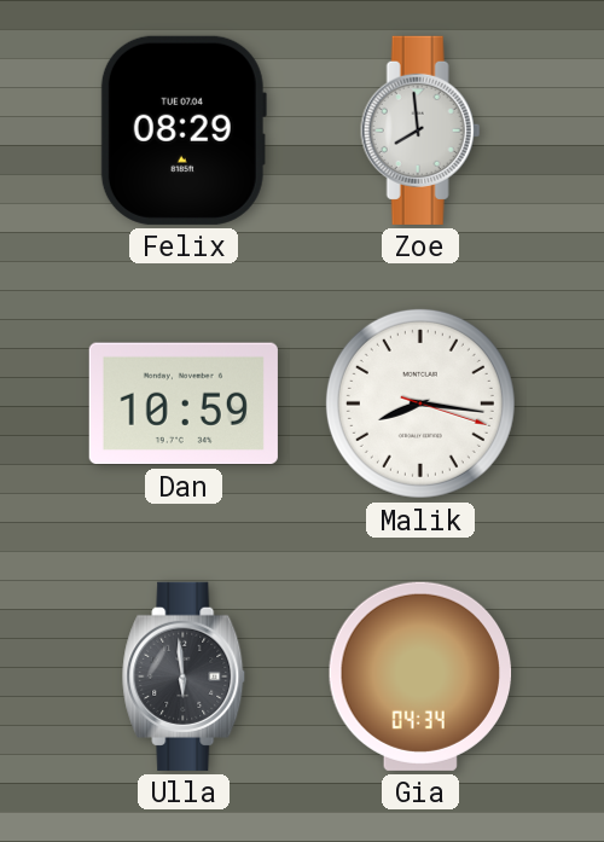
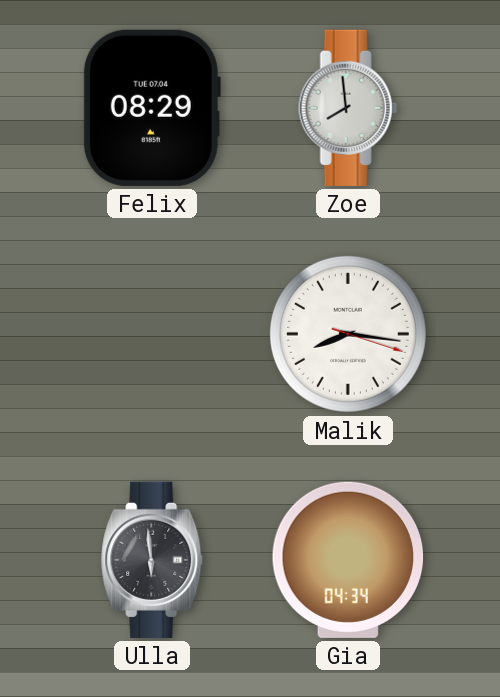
Dan: 10:59 -> none
